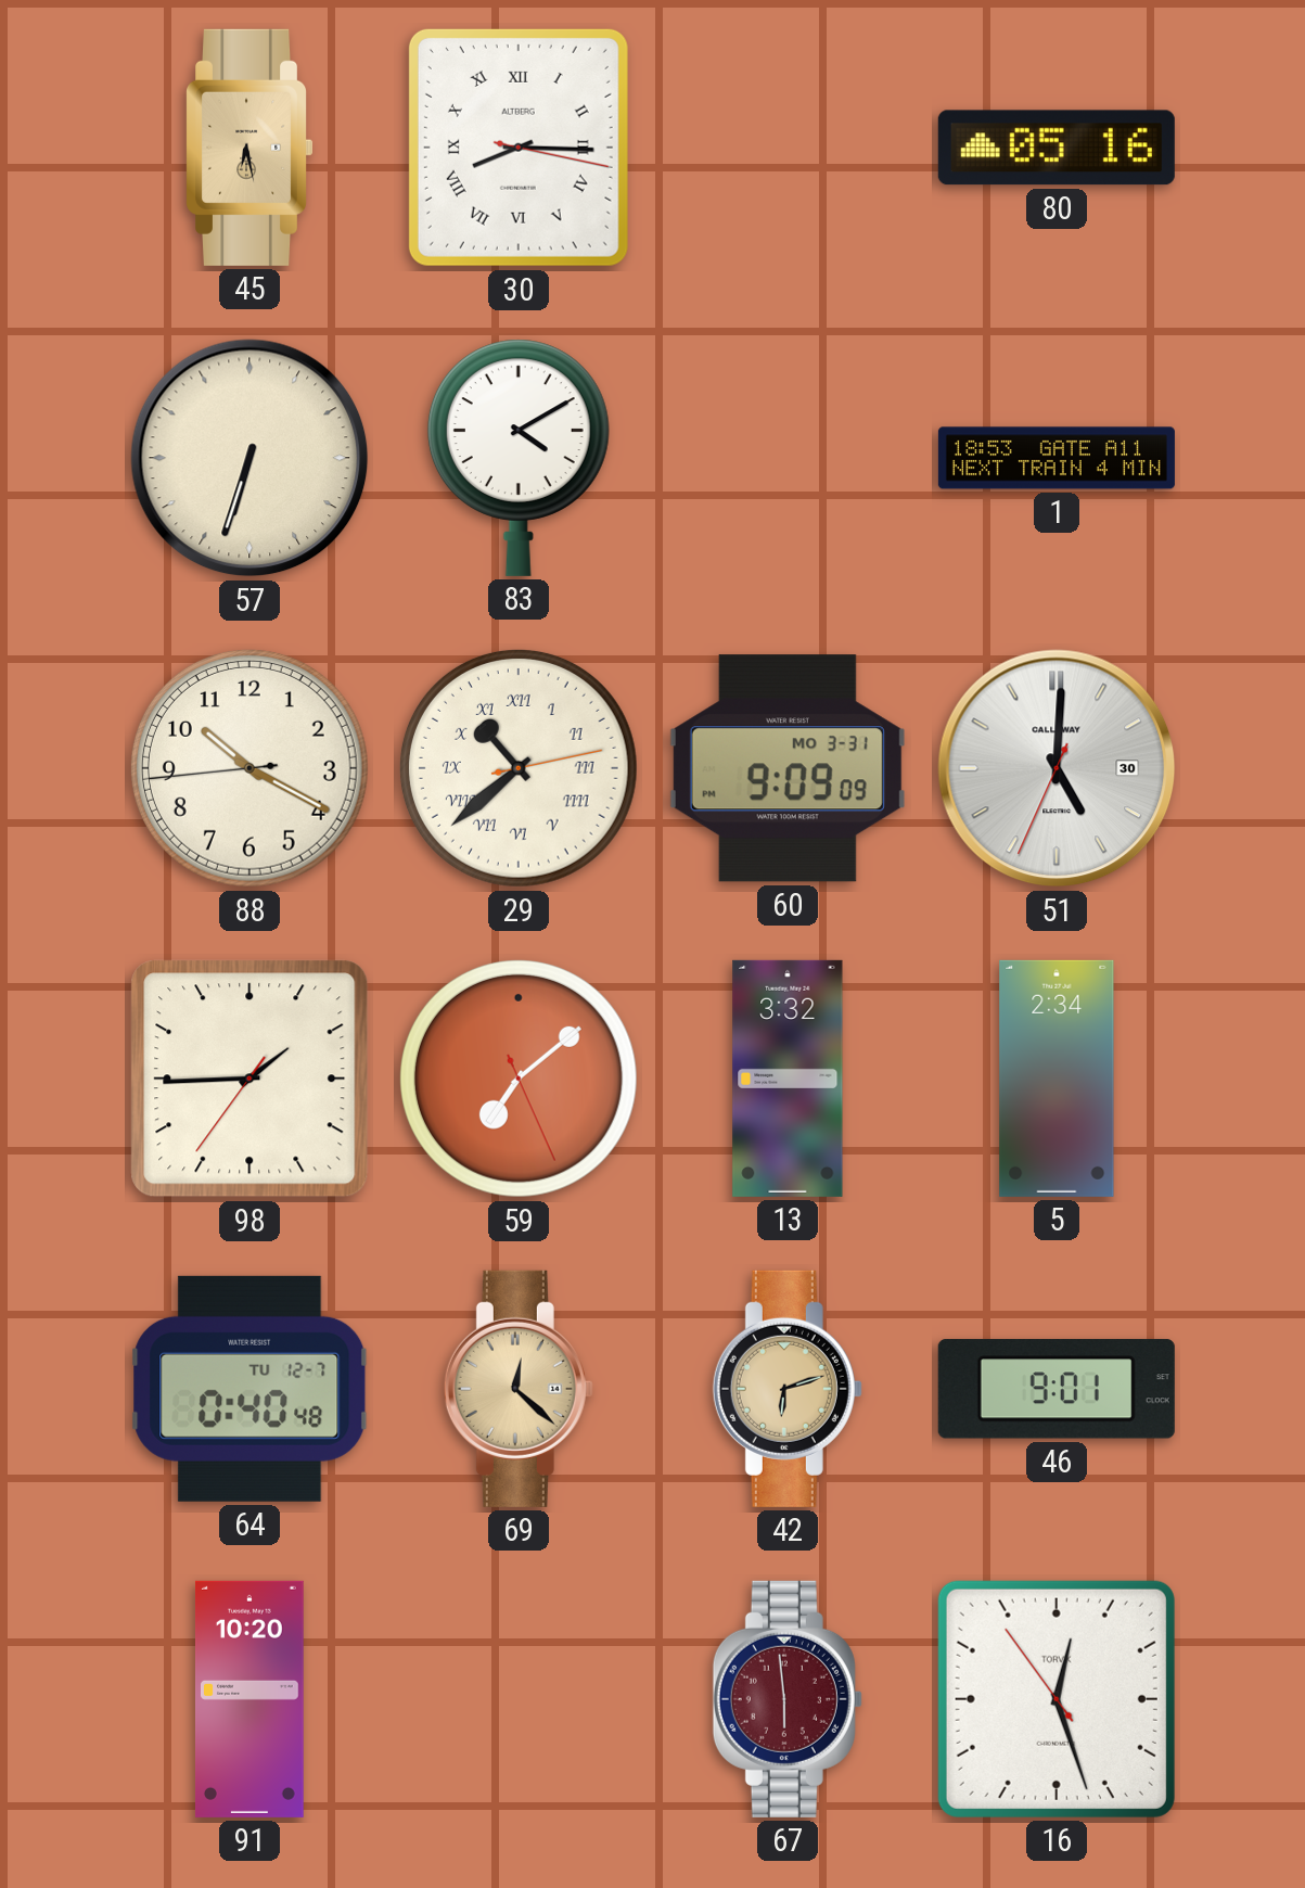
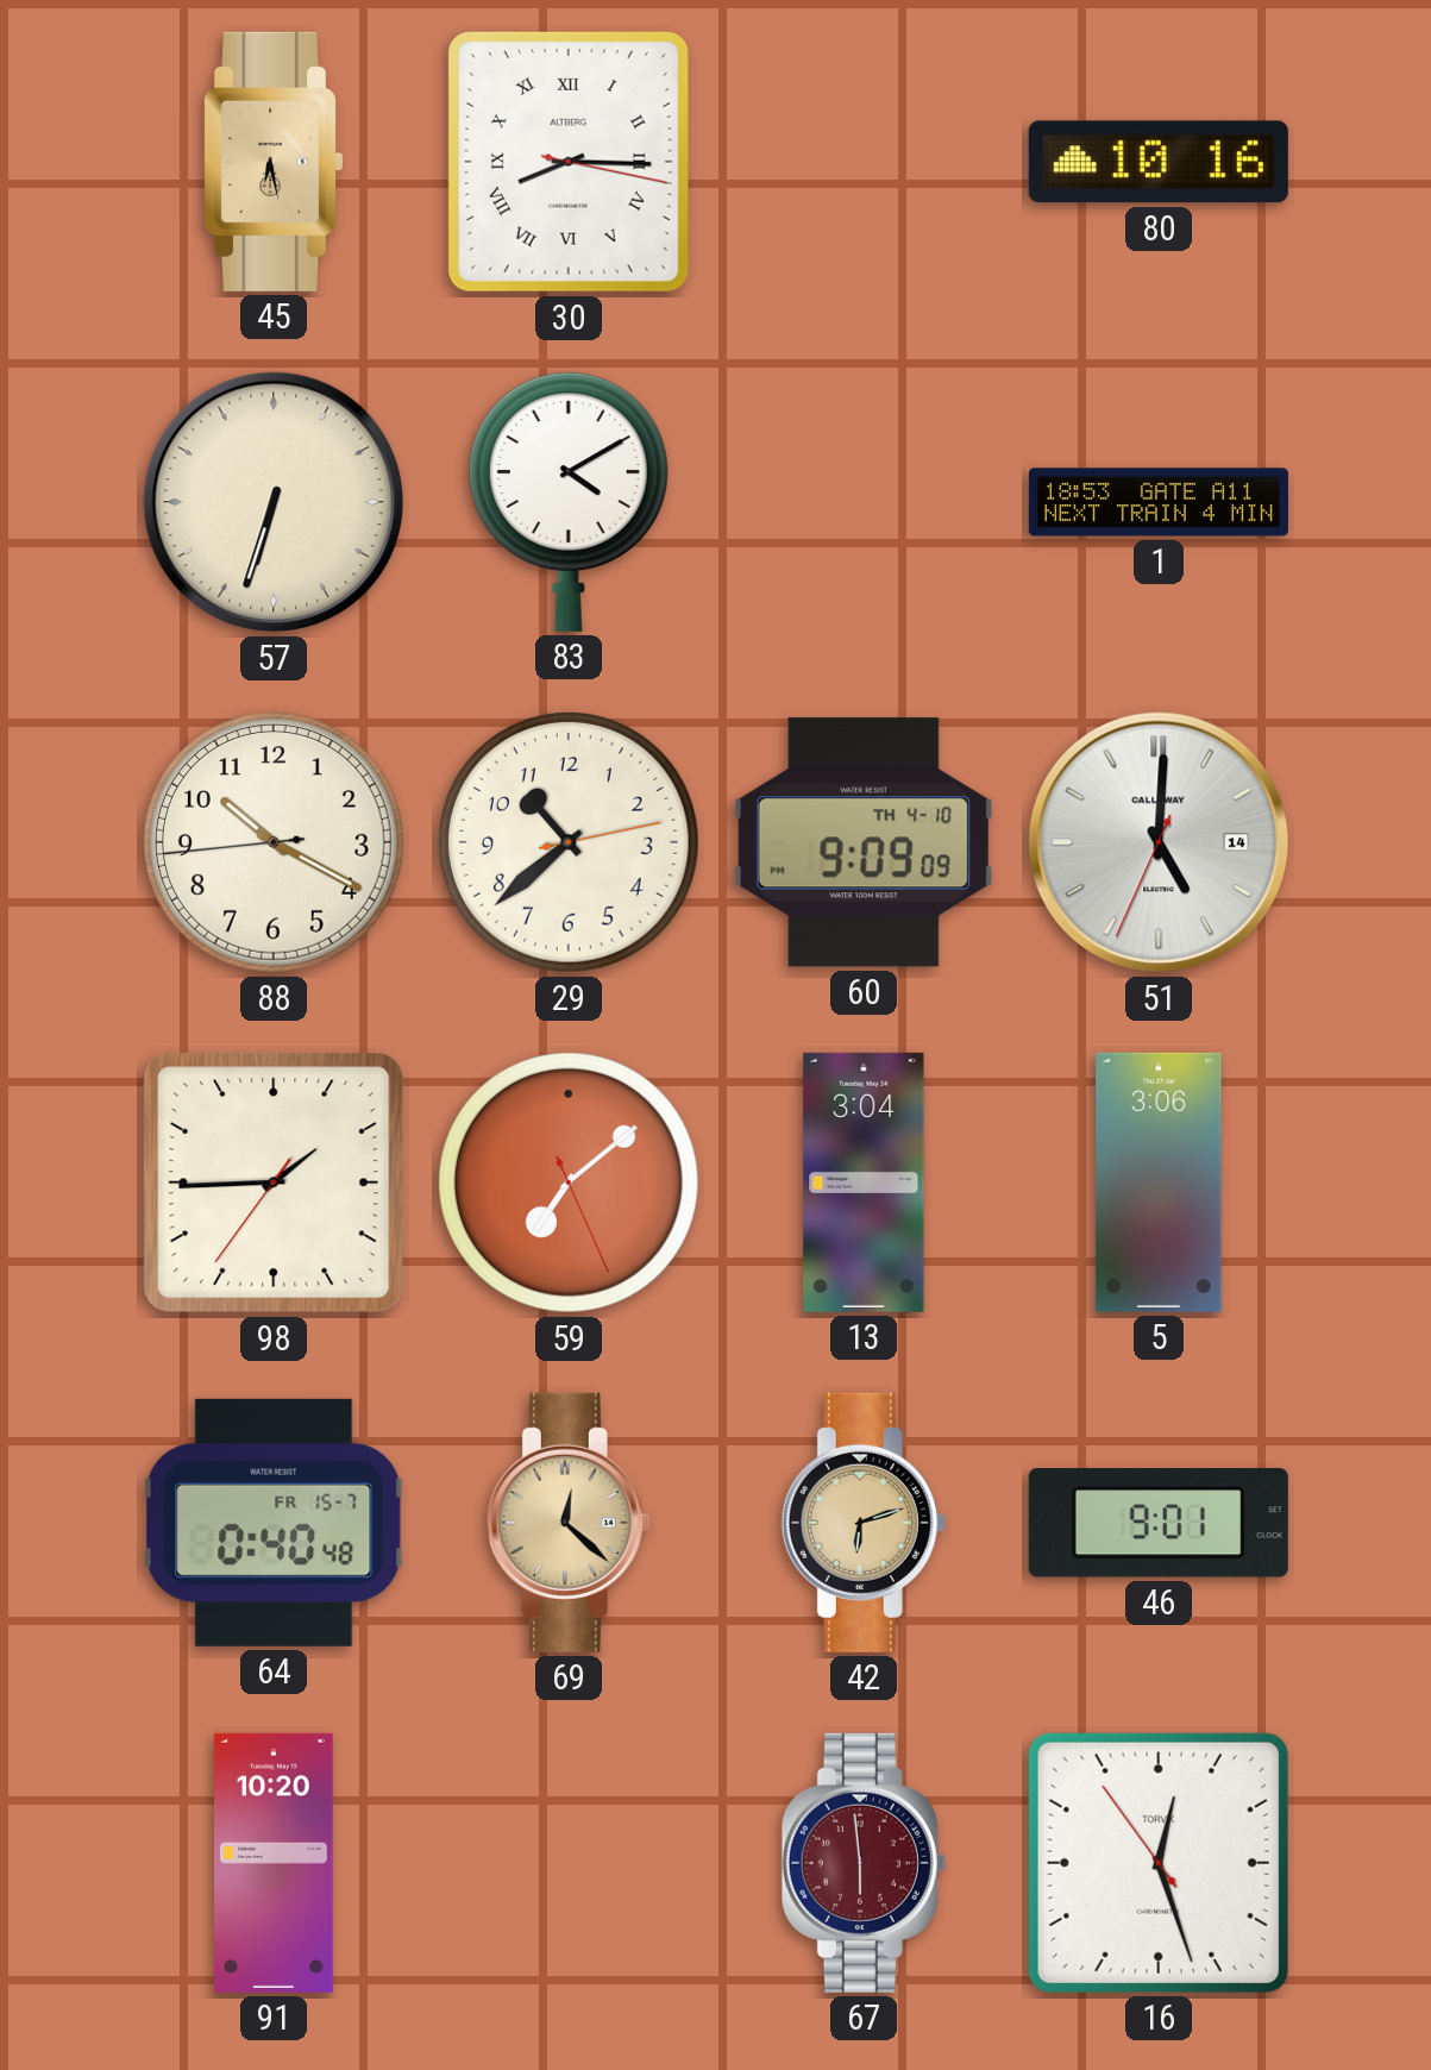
80: 05:16 -> 10:16
29 numerals: Roman -> Arabic
60 date: MO 3-31 -> TH 4-10
51 date: 30 -> 14
13: 3:32 -> 3:04
5: 2:34 -> 3:06
64 date: TU 12-7 -> FR 15-7
